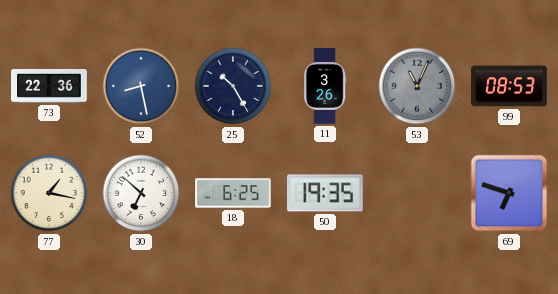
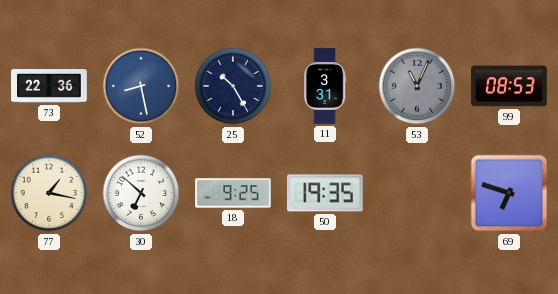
11: 3:26 -> 3:31
18: 6:25 -> 9:25
